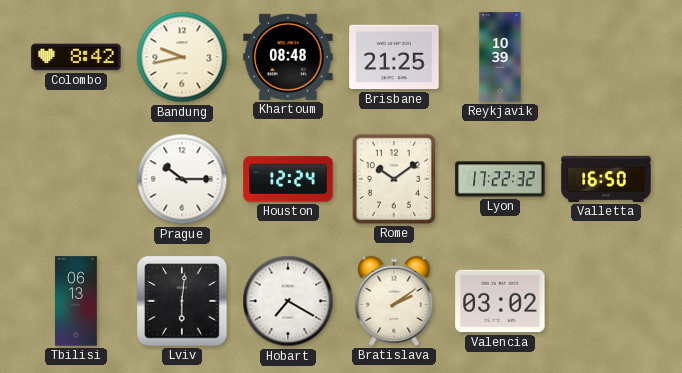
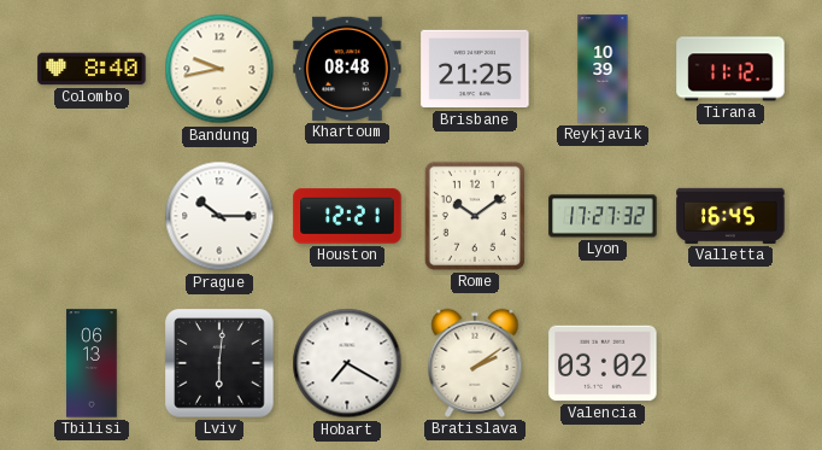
Colombo: 8:42 -> 8:40
Tirana: none -> 11:12
Houston: 12:24 -> 12:21
Lyon: 17:22 -> 17:27
Valletta: 16:50 -> 16:45
